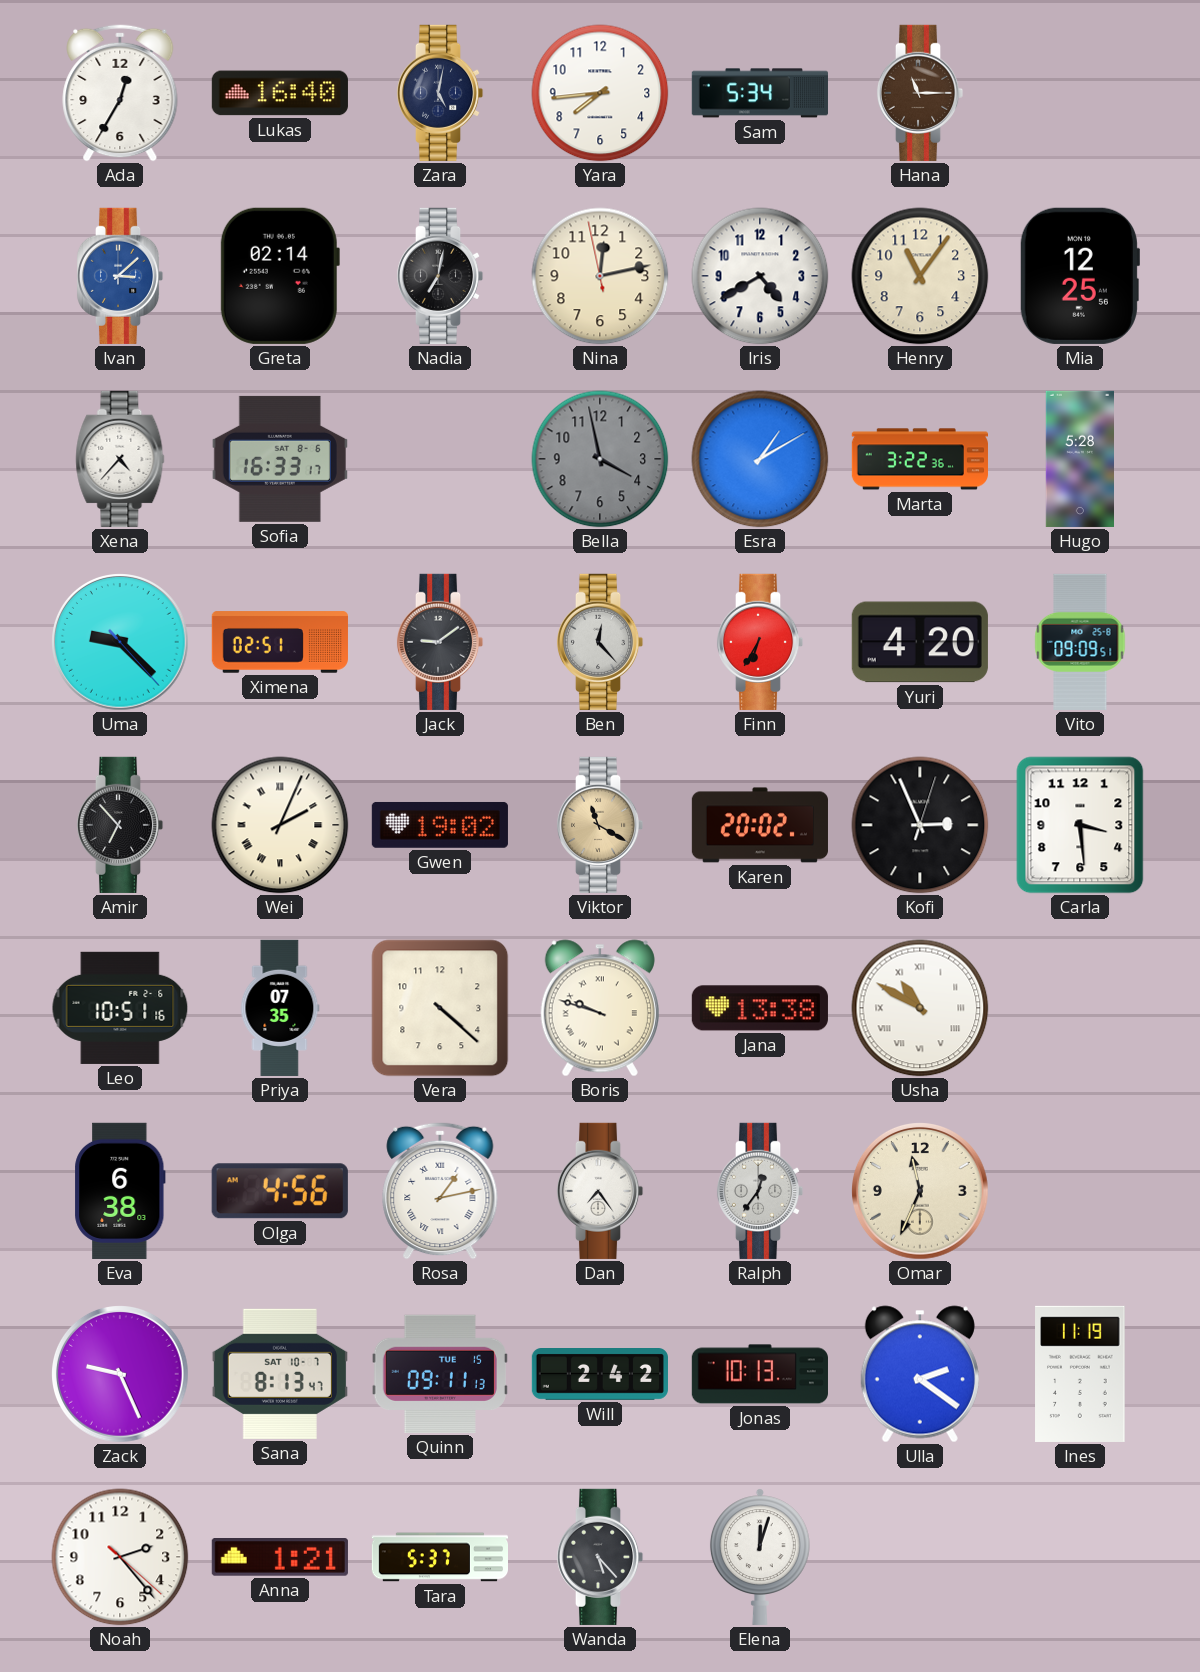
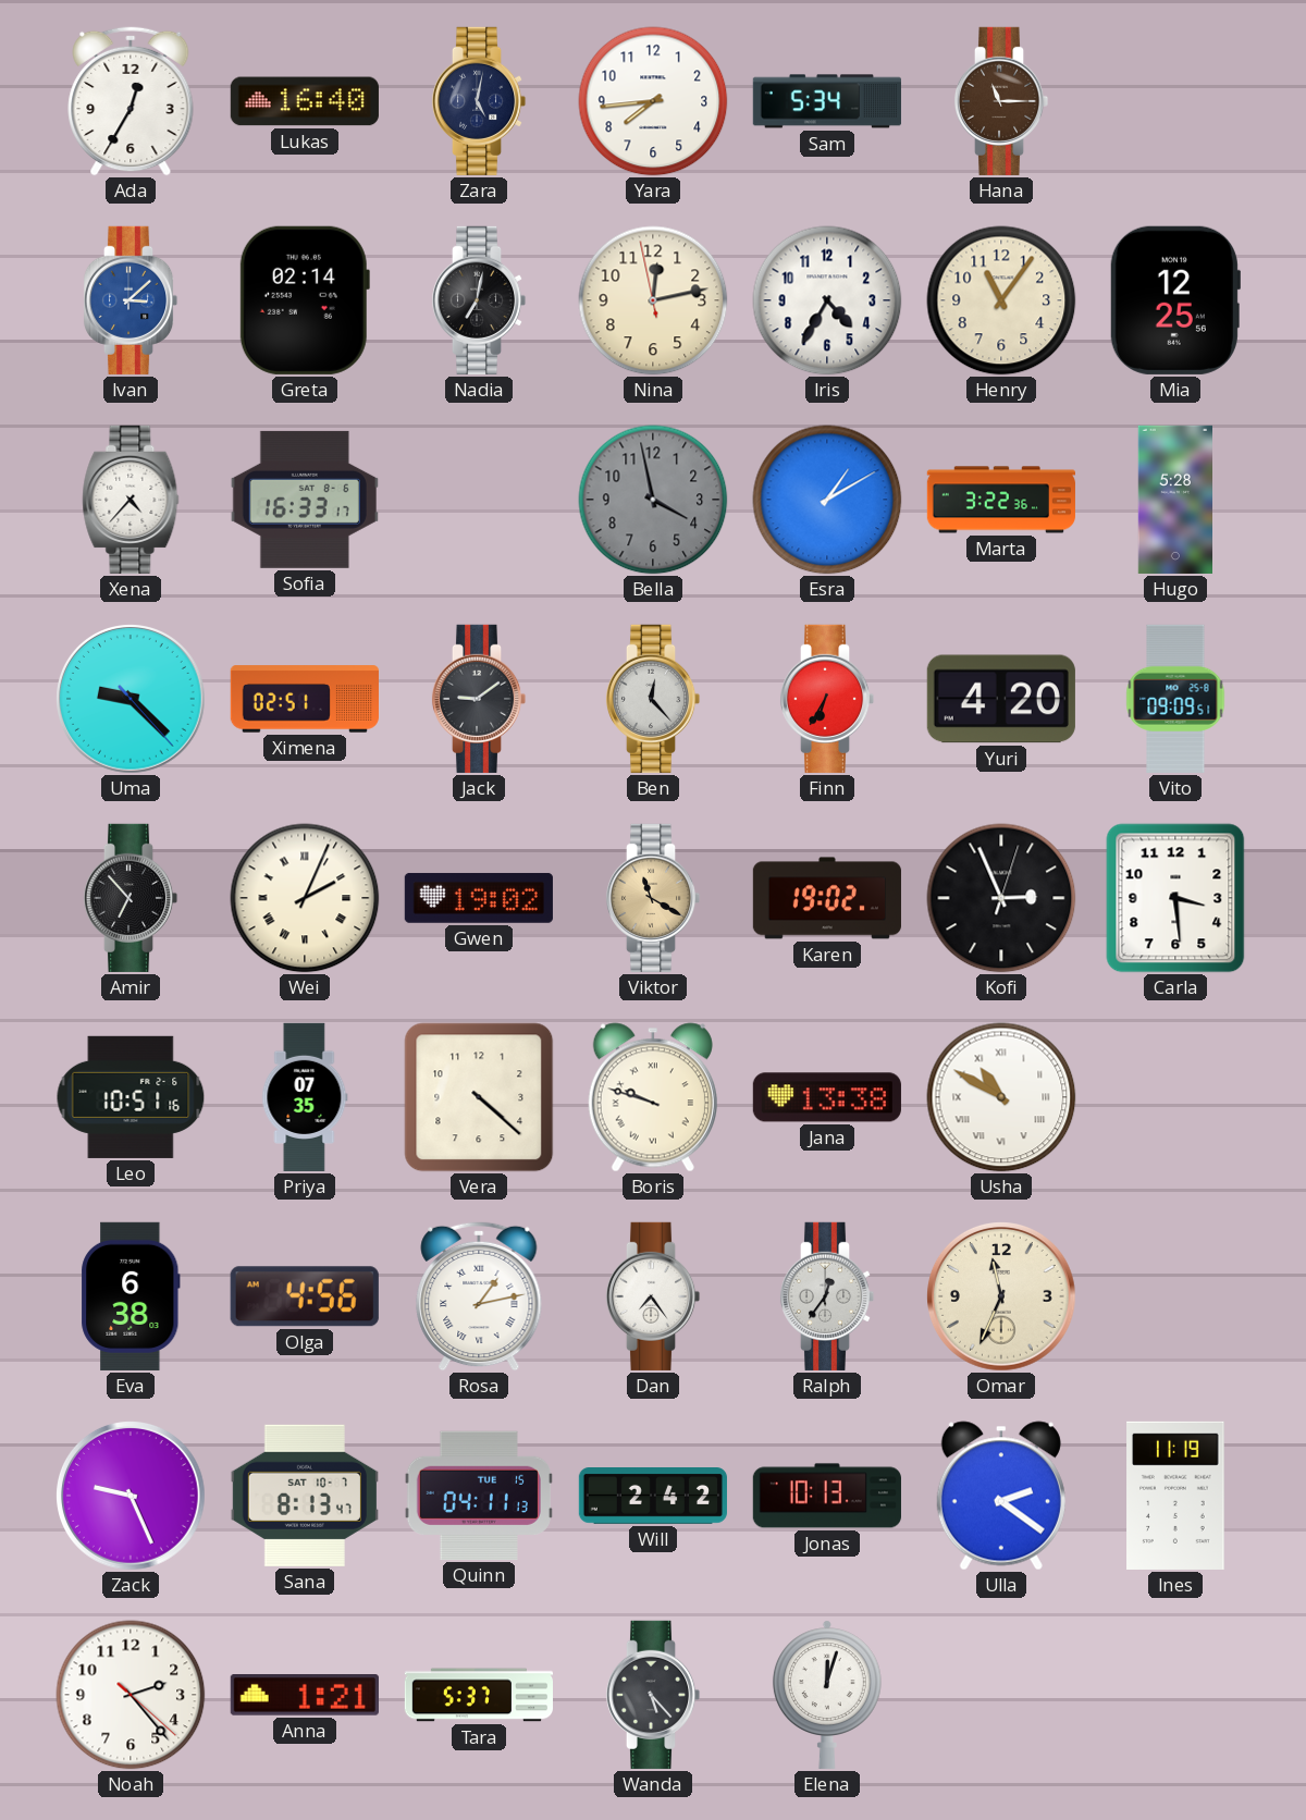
Iris: 4:40 -> 4:35
Karen: 20:02 -> 19:02
Quinn: 09:11 -> 04:11
